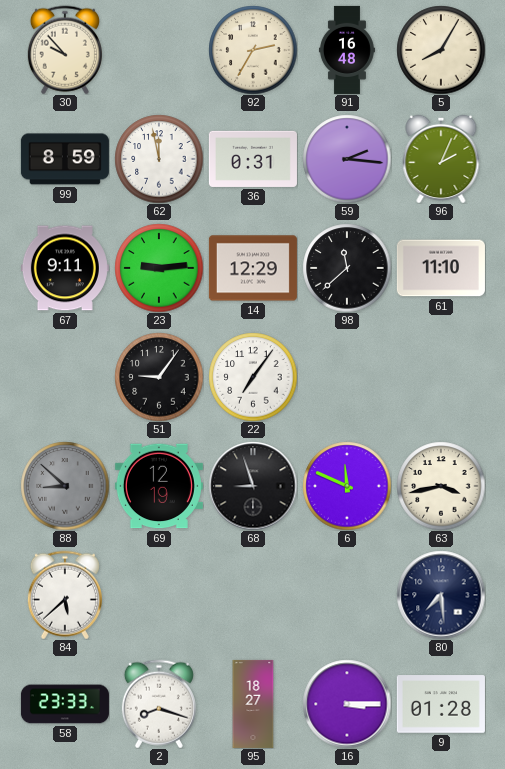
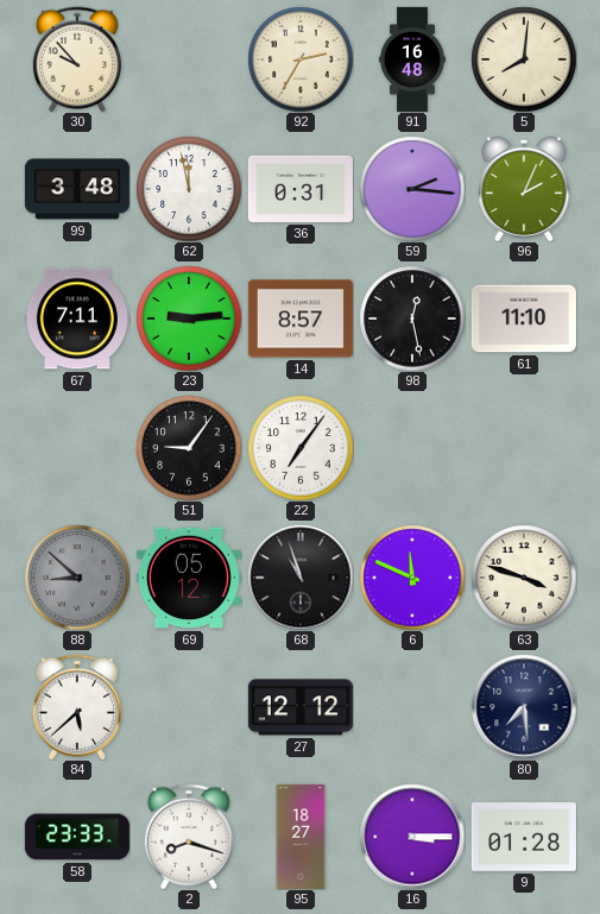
5: 8:05 -> 8:01
99: 8:59 -> 3:48
67: 9:11 -> 7:11
14: 12:29 -> 8:57
98: 11:38 -> 12:28
69: 12:19 -> 05:12
68: 8:57 -> 10:57
63: 3:43 -> 3:48
27: none -> 12:12
